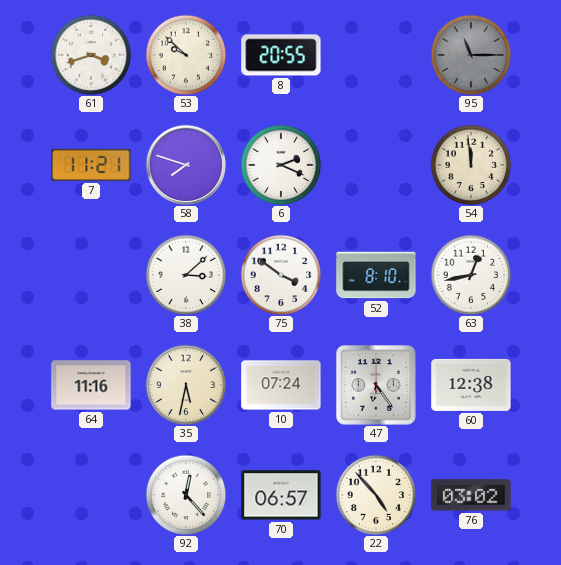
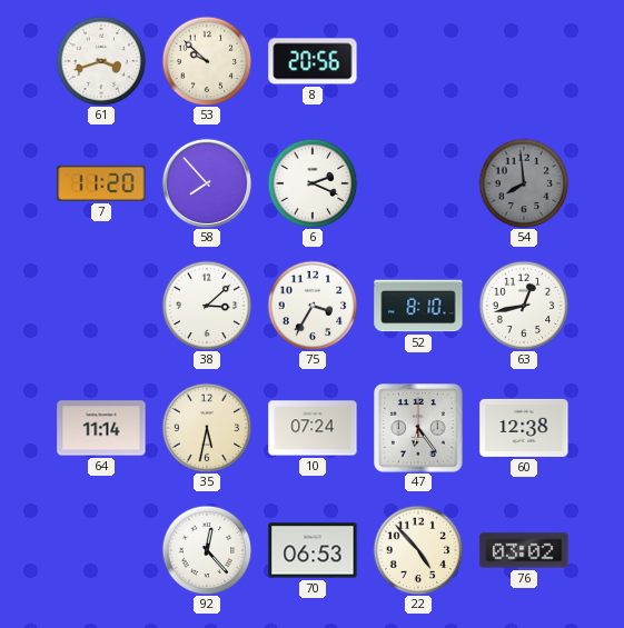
8: 20:55 -> 20:56
95: 11:15 -> none
7: 11:21 -> 11:20
58: 7:48 -> 7:53
54: 11:59 -> 7:59
54 dial: cream -> grey
75: 3:51 -> 3:35
64: 11:16 -> 11:14
70: 06:57 -> 06:53
